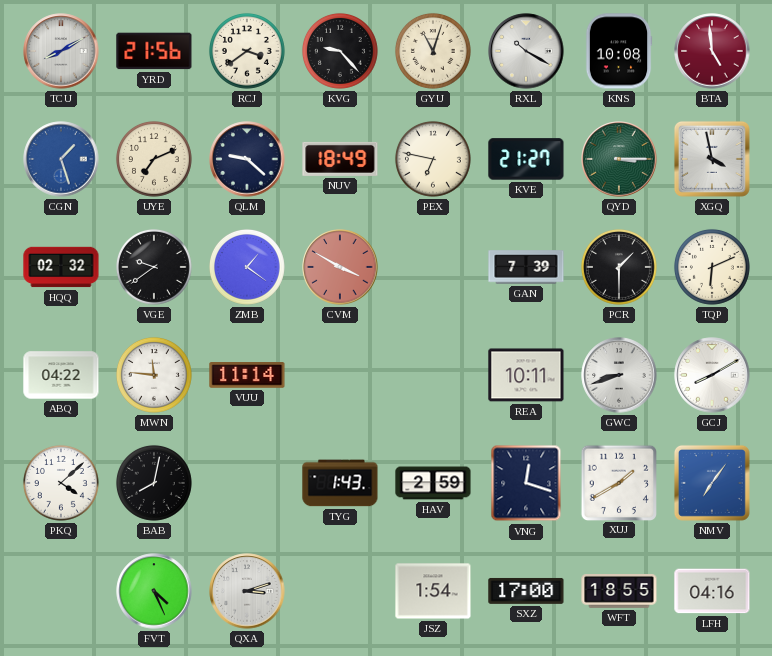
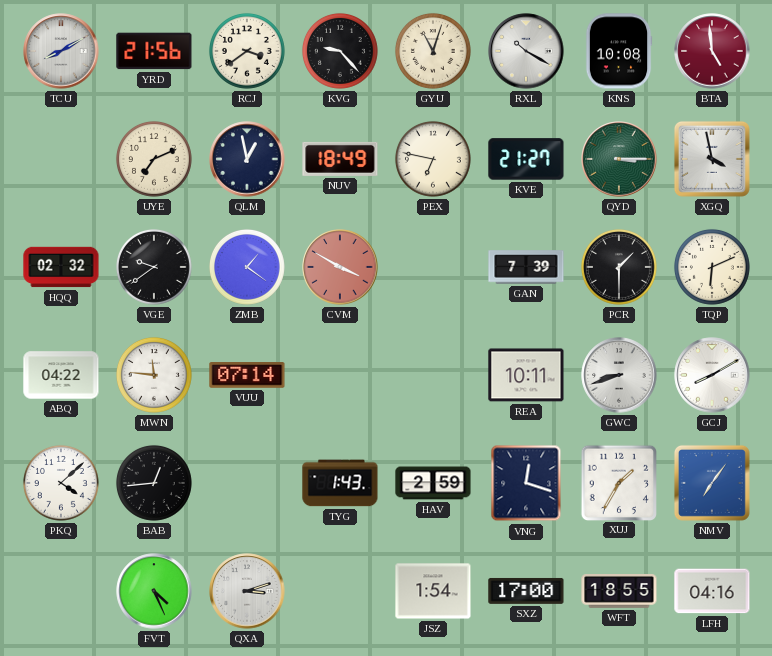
CGN: 1:27 -> none
QLM: 9:22 -> 12:58
VUU: 11:14 -> 07:14
BAB: 8:02 -> 12:44
XUJ: 1:40 -> 1:35
